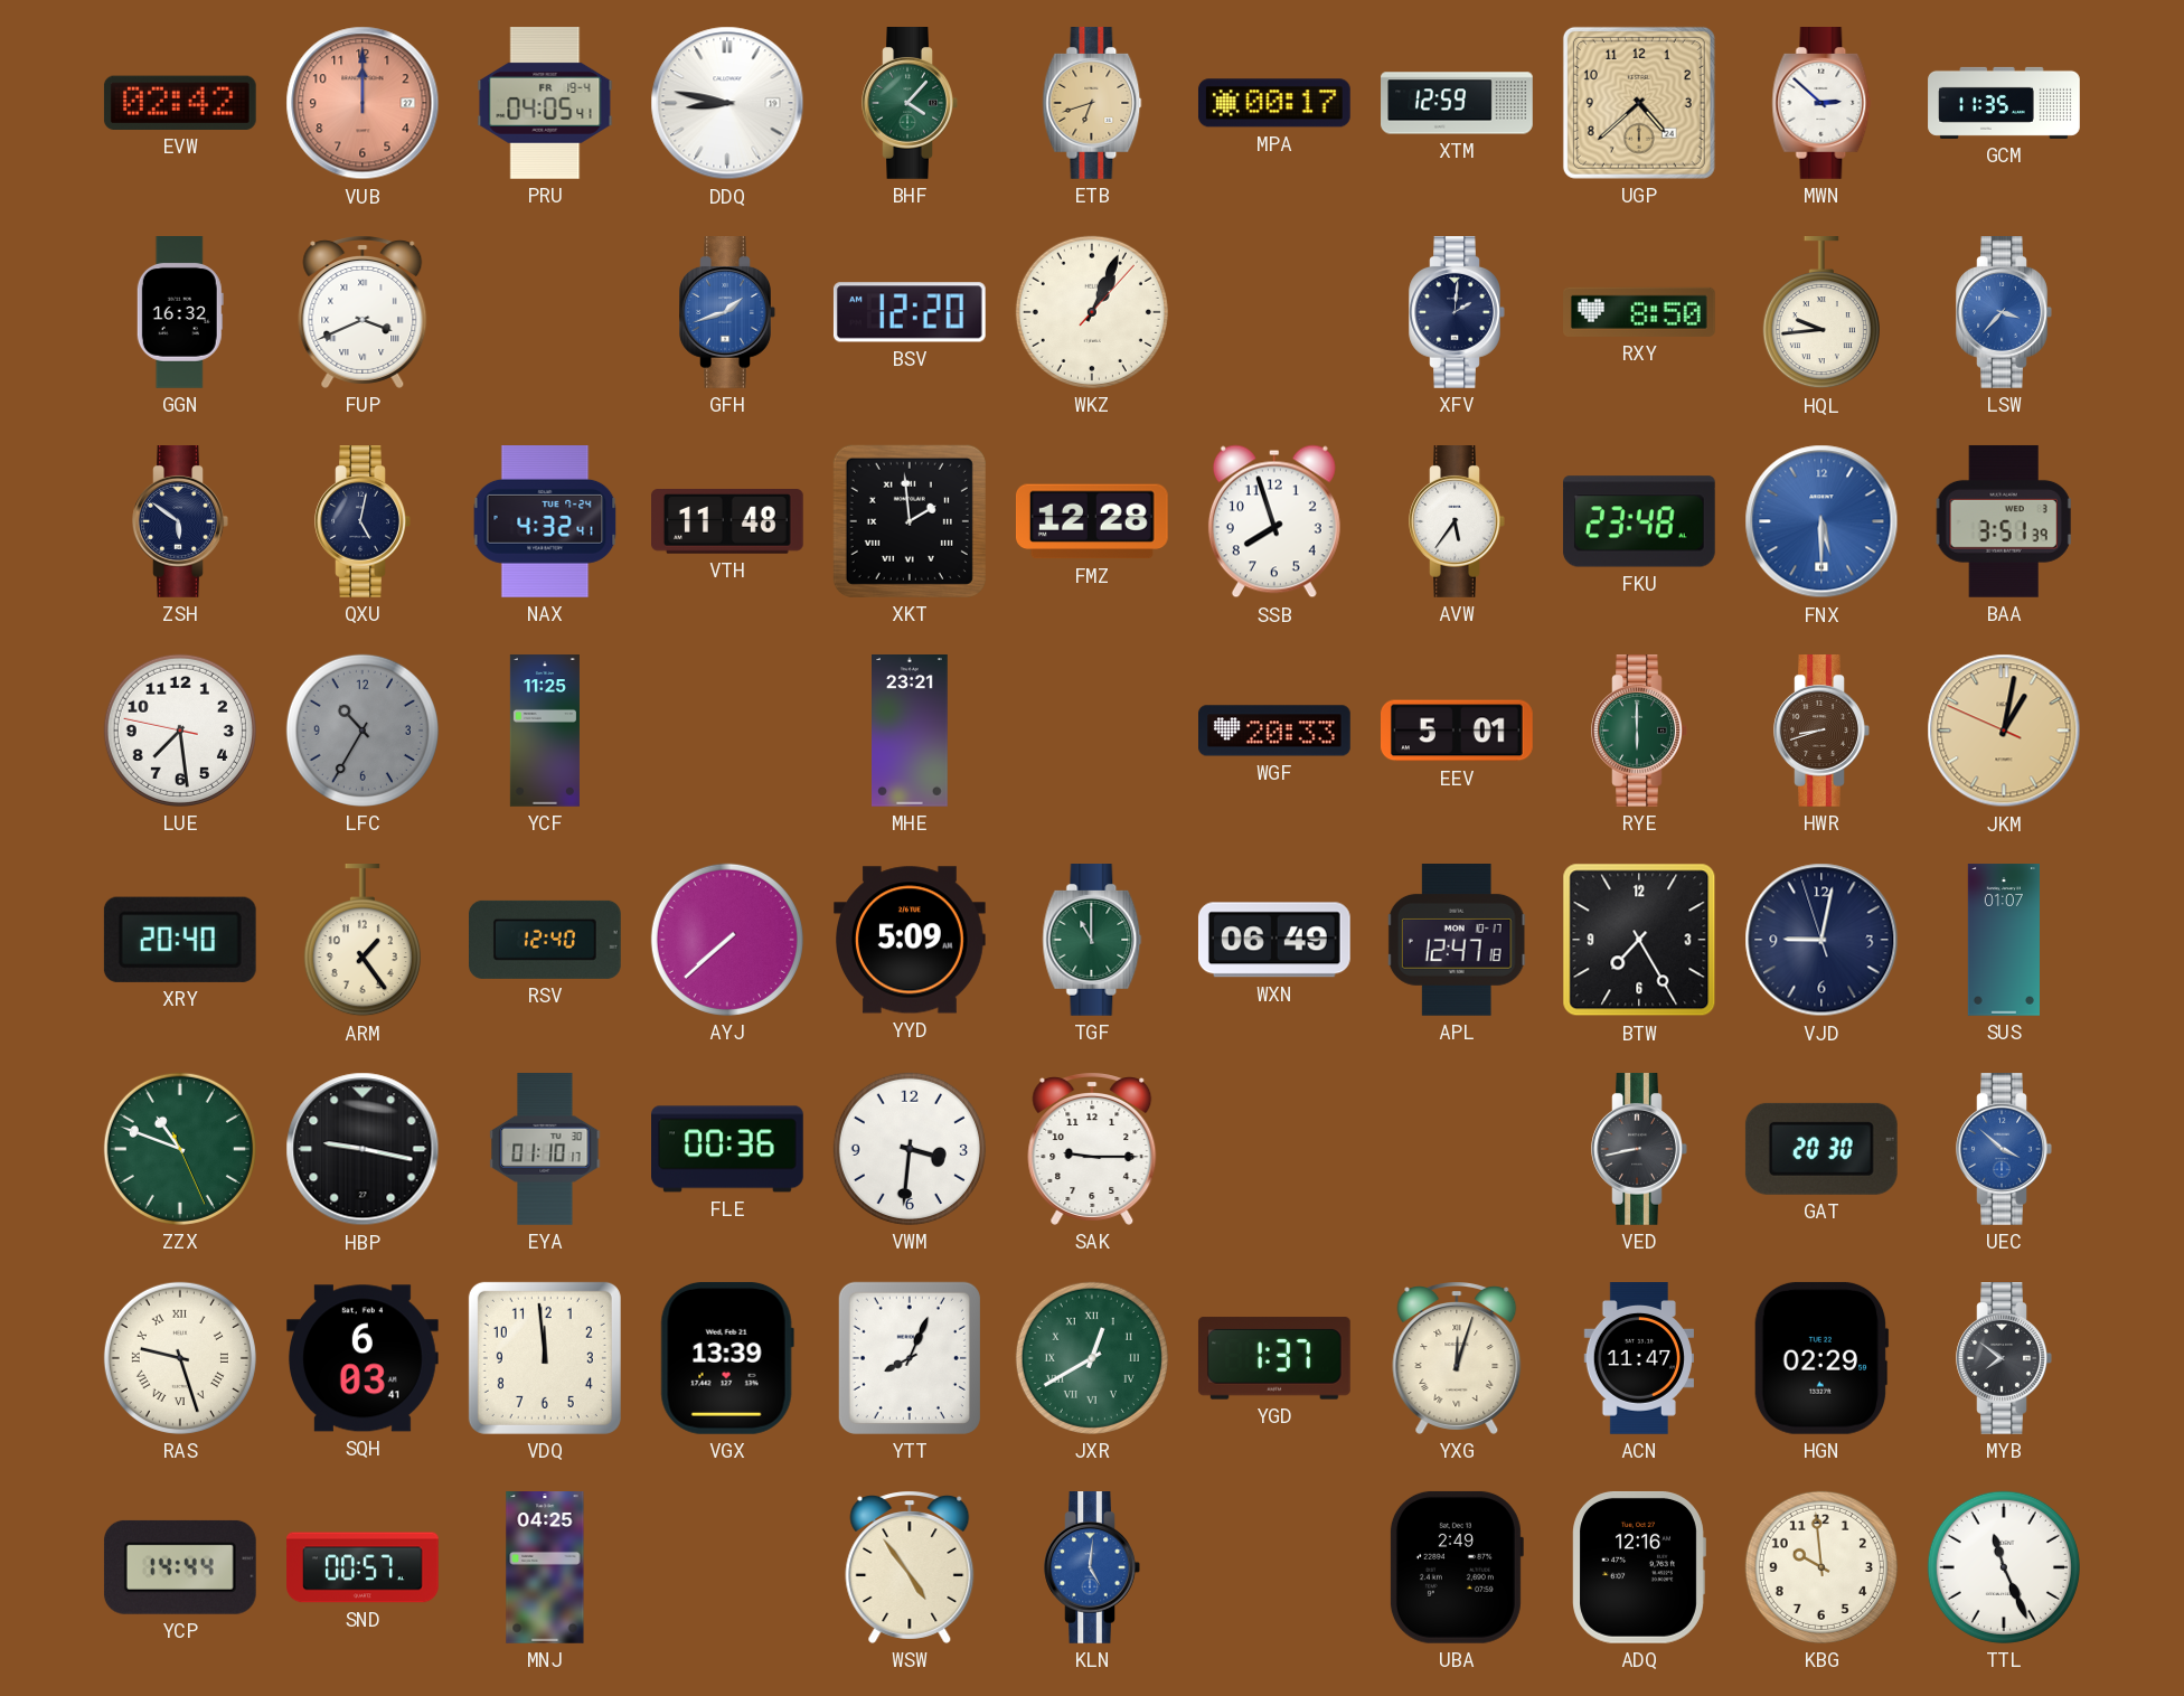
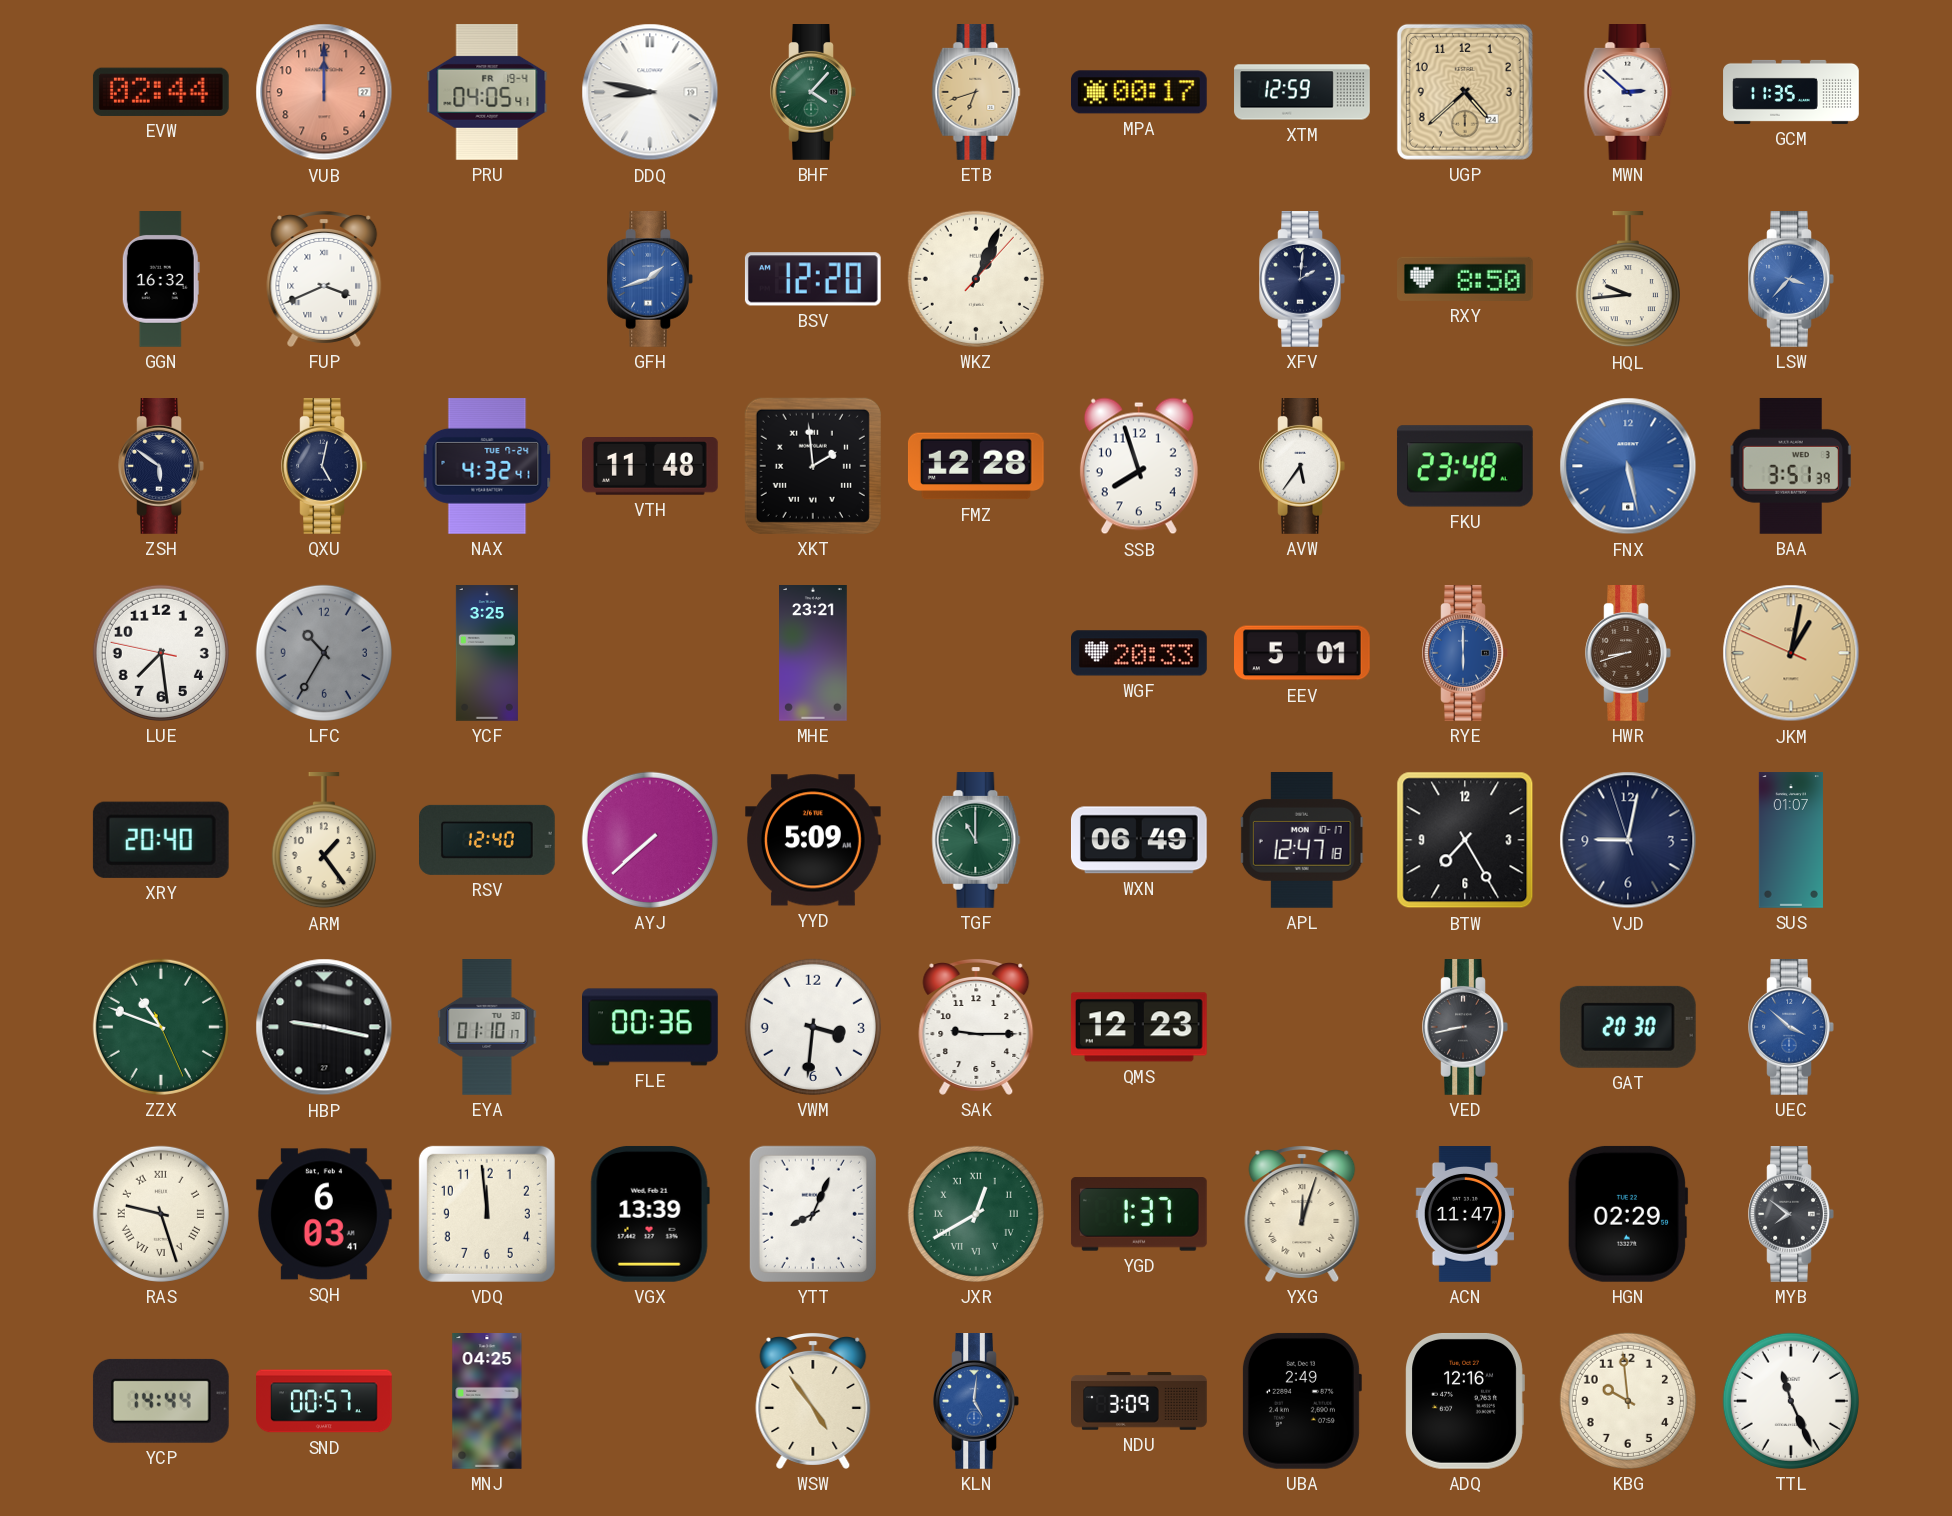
EVW: 02:42 -> 02:44
FNX: 5:30 -> 5:28
YCF: 11:25 -> 3:25
RYE dial: green -> blue
QMS: none -> 12:23
NDU: none -> 3:09
